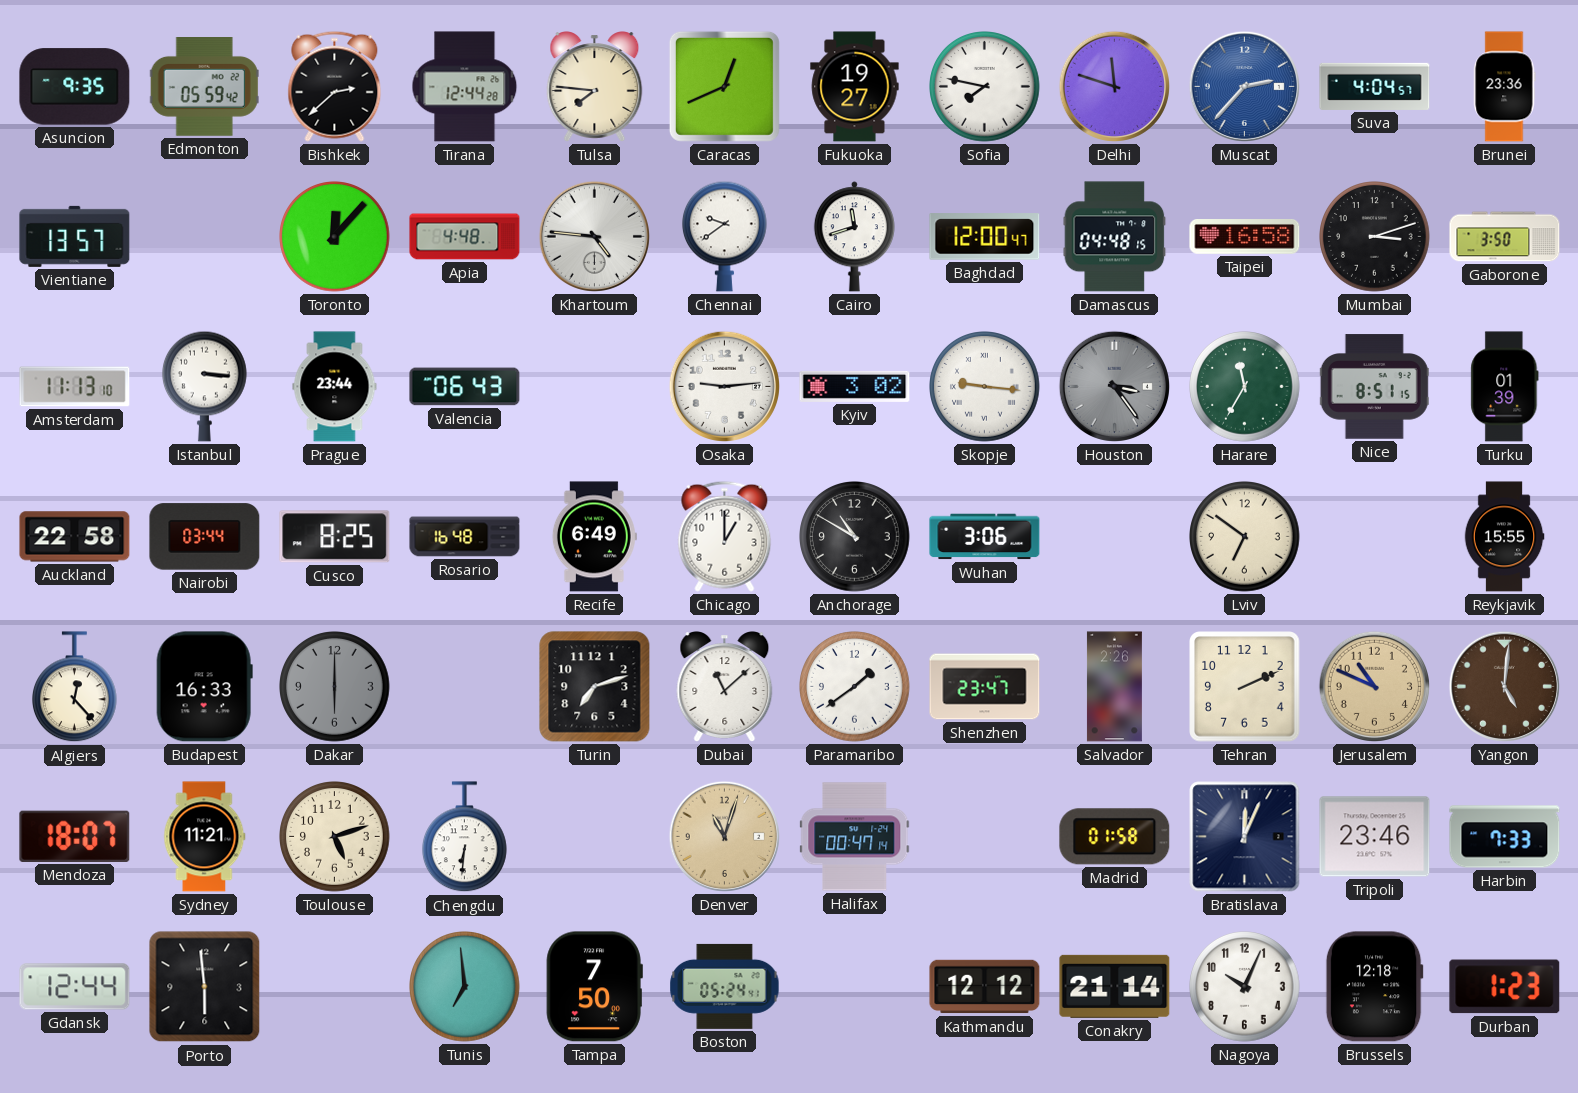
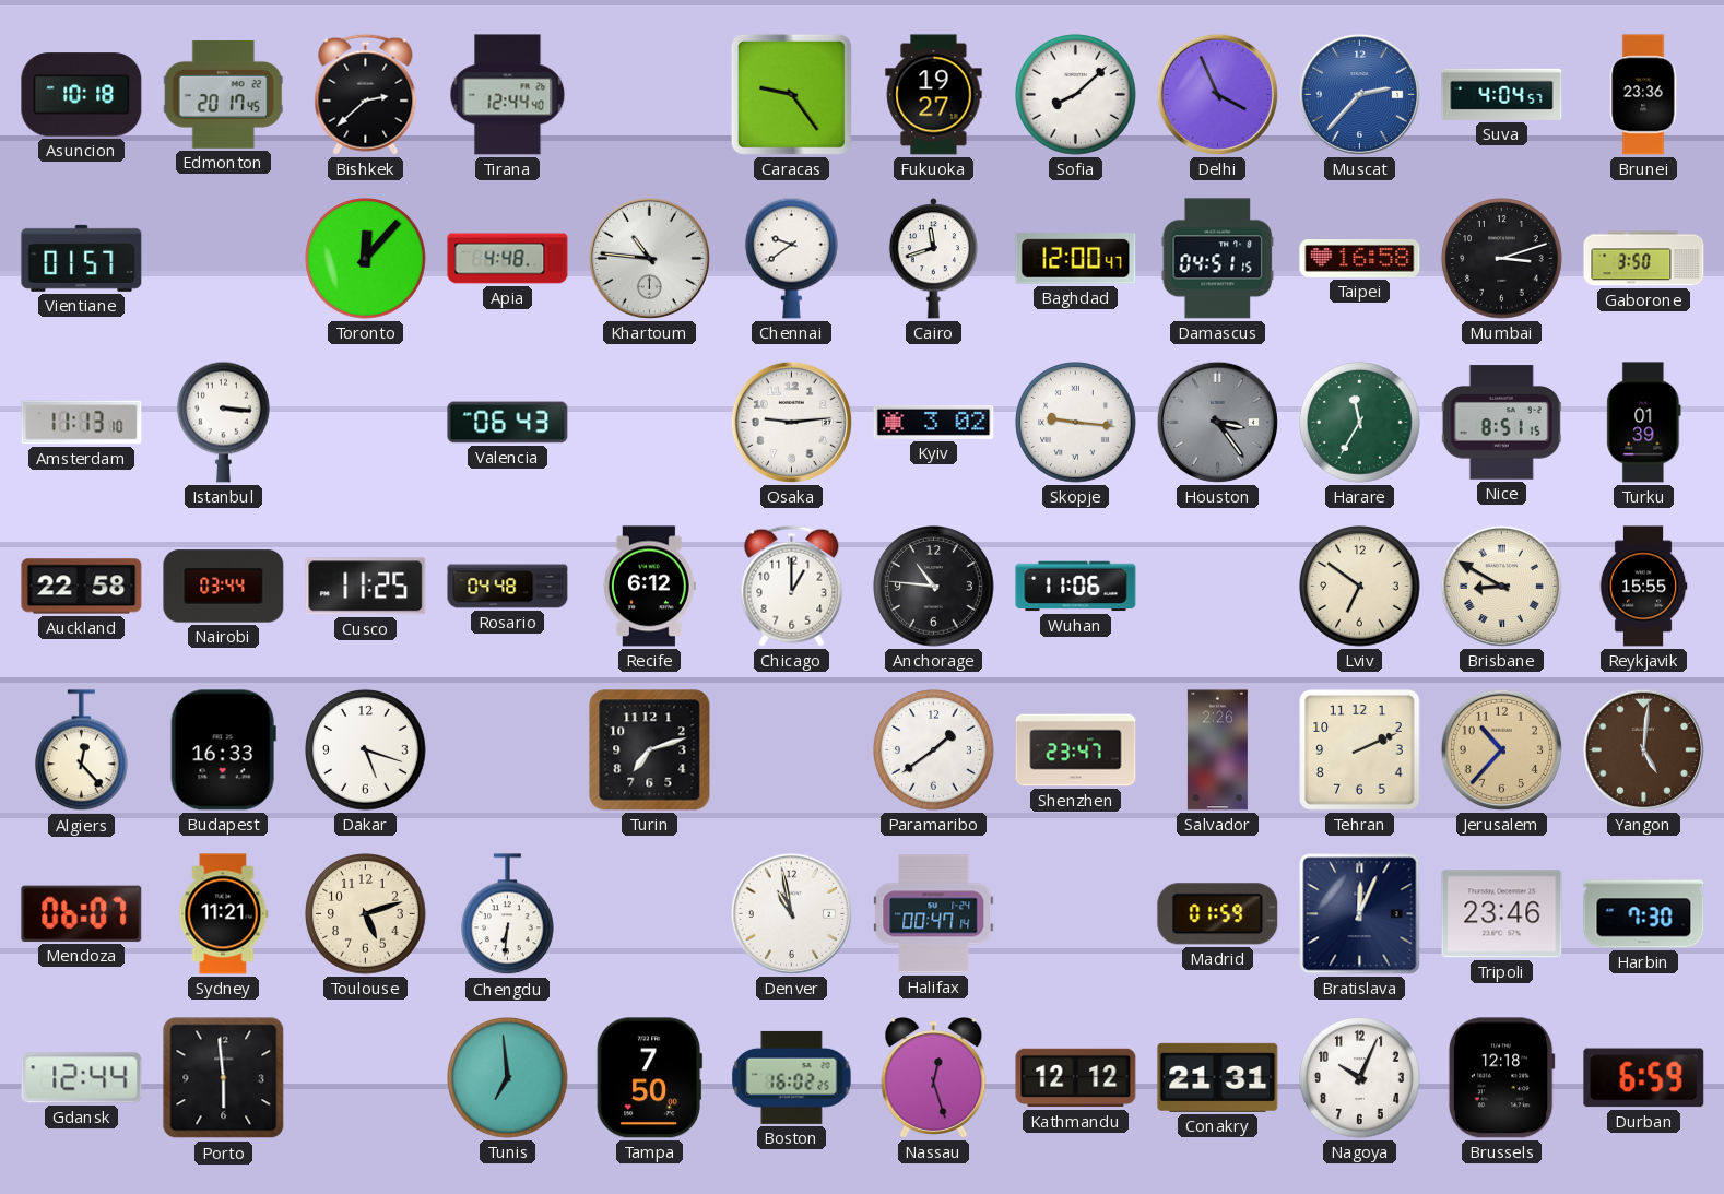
Asuncion: 9:35 -> 10:18
Edmonton: 05:59 -> 20:17
Tirana: 12:44:28 -> 12:44:40
Tulsa: 7:46 -> none
Caracas: 12:41 -> 9:24
Sofia: 7:47 -> 8:08
Delhi: 11:48 -> 3:56
Vientiane: 13:57 -> 01:57
Khartoum: 4:46 -> 10:46
Damascus: 04:48 -> 04:51
Prague: 23:44 -> none
Cusco: 8:25 -> 11:25
Rosario: 16:48 -> 04:48
Recife: 6:49 -> 6:12
Anchorage: 10:50 -> 10:46
Wuhan: 3:06 -> 11:06
Brisbane: none -> 8:50
Dakar: 6:00 -> 5:18
Dakar dial: grey -> white
Dubai: 11:08 -> none
Jerusalem: 10:49 -> 10:37
Mendoza: 18:07 -> 06:07
Denver: 11:03 -> 10:58
Denver dial: champagne -> white
Madrid: 01:58 -> 01:59
Harbin: 7:33 -> 7:30
Boston: 05:24 -> 16:02
Nassau: none -> 12:27
Conakry: 21:14 -> 21:31
Durban: 1:23 -> 6:59
